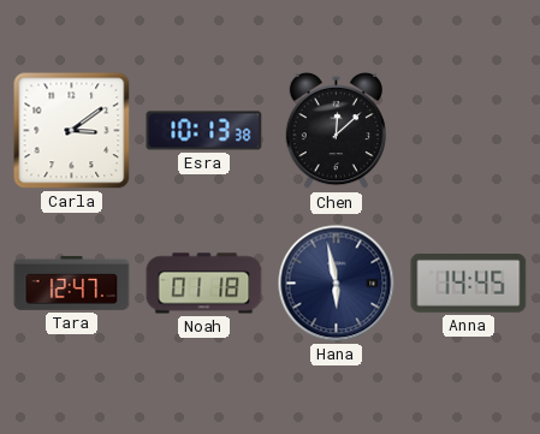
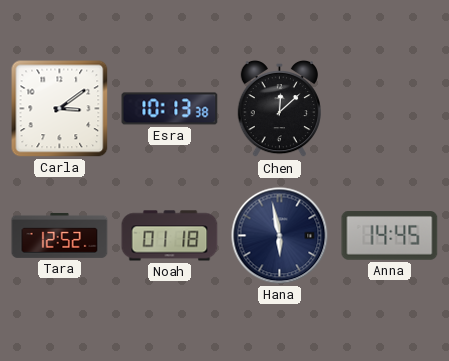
Tara: 12:47 -> 12:52
